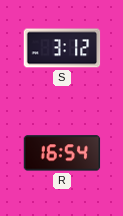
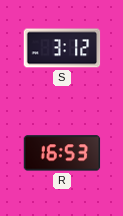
R: 16:54 -> 16:53
